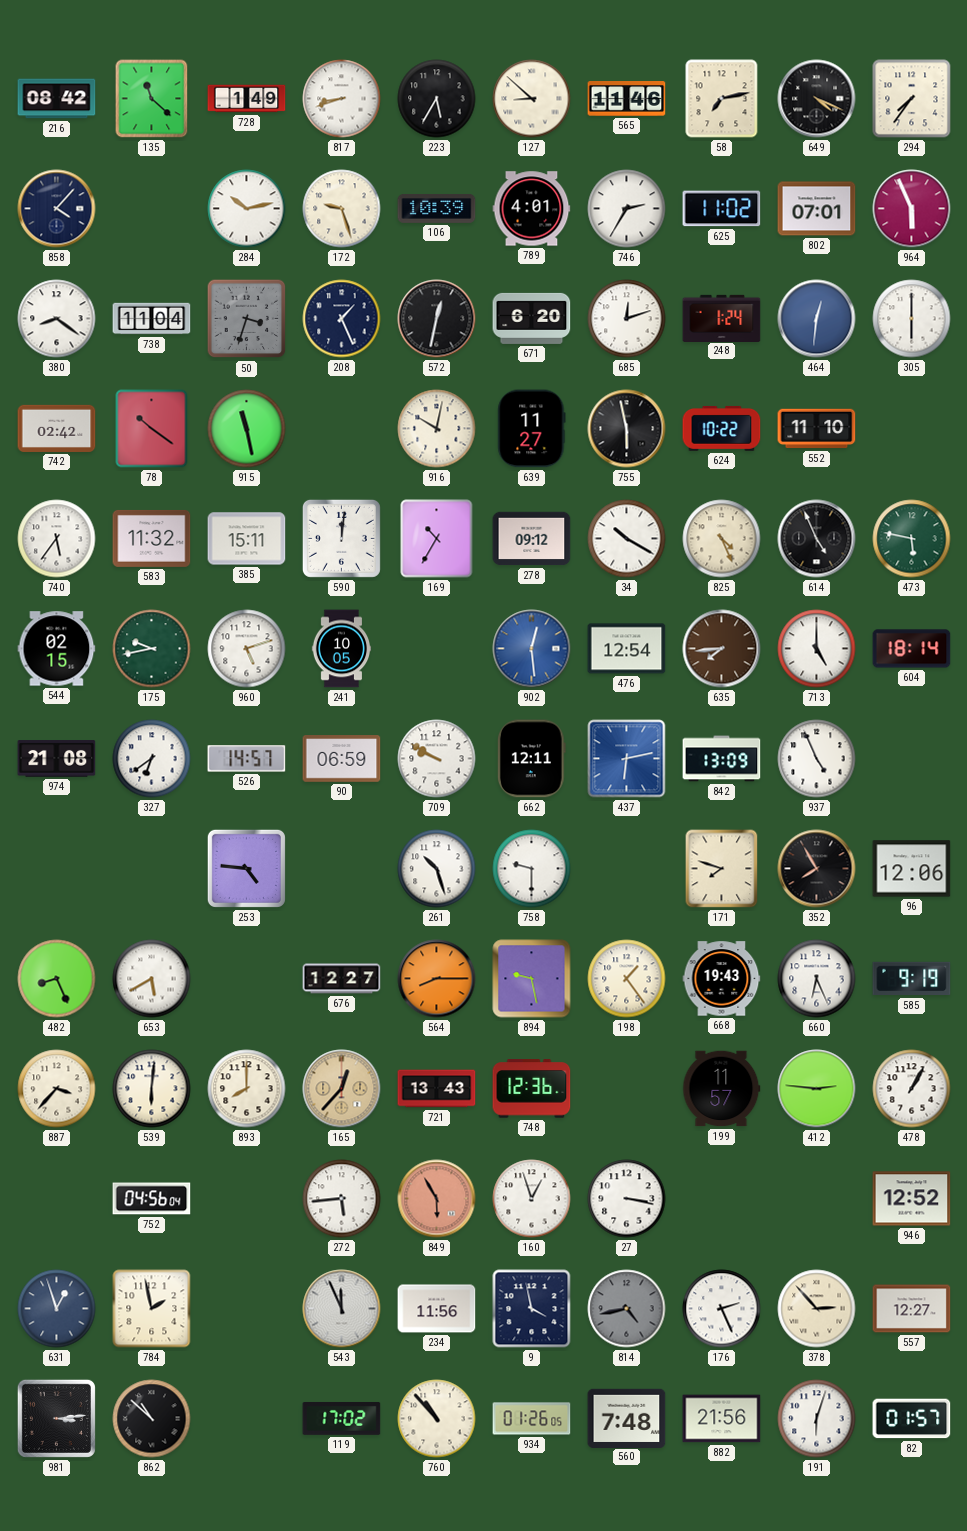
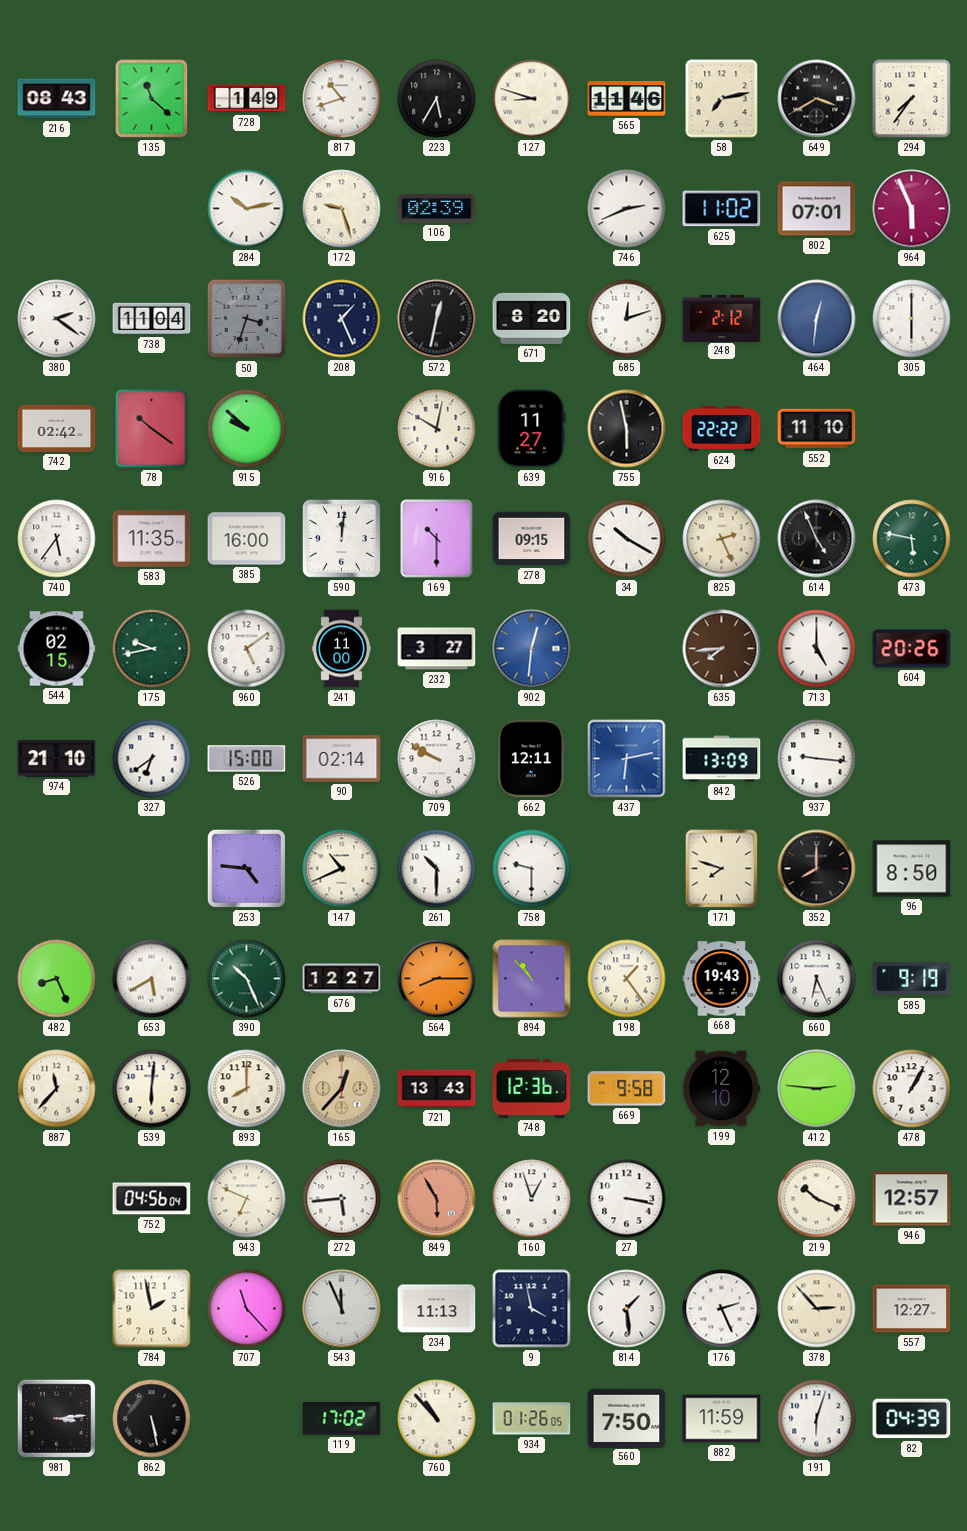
216: 08:42 -> 08:43
817: 8:42 -> 10:42
127: 8:52 -> 8:48
649: 4:19 -> 3:40
858: 4:07 -> none
106: 10:39 -> 02:39
789: 4:01 -> none
746: 2:35 -> 2:41
380: 8:21 -> 2:21
671: 6:20 -> 8:20
248: 1:24 -> 2:12
915: 11:28 -> 9:52
624: 10:22 -> 22:22
583: 11:32 -> 11:35
385: 15:11 -> 16:00
169: 10:35 -> 10:30
278: 09:12 -> 09:15
825: 4:26 -> 2:26
960: 5:12 -> 5:09
241: 10:05 -> 11:00
232: none -> 3:27
902: 12:29 -> 12:31
476: 12:54 -> none
604: 18:14 -> 20:26
974: 21:08 -> 21:10
526: 14:57 -> 15:00
90: 06:59 -> 02:14
937: 4:56 -> 9:16
147: none -> 10:41
261: 10:27 -> 10:30
352: 7:55 -> 8:00
96: 12:06 -> 8:50
390: none -> 10:26
894: 9:28 -> 10:53
887: 3:37 -> 11:37
669: none -> 9:58
199: 11:57 -> 12:10
943: none -> 6:49
219: none -> 10:19
946: 12:52 -> 12:57
631: 12:57 -> none
707: none -> 11:23
234: 11:56 -> 11:13
814: 4:43 -> 1:29
814 dial: grey -> white
862: 10:52 -> 5:28
560: 7:48 -> 7:50
882: 21:56 -> 11:59
82: 01:57 -> 04:39
